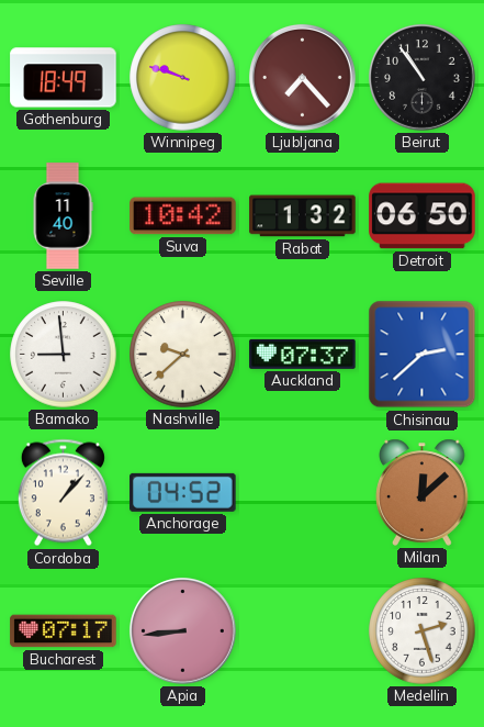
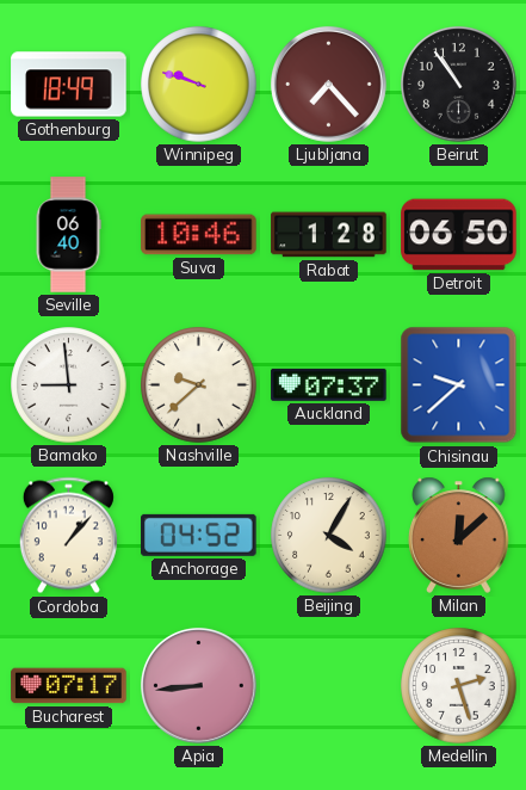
Seville: 11:40 -> 06:40
Suva: 10:42 -> 10:46
Rabat: 1:32 -> 1:28
Chisinau: 2:38 -> 9:38
Beijing: none -> 4:05
